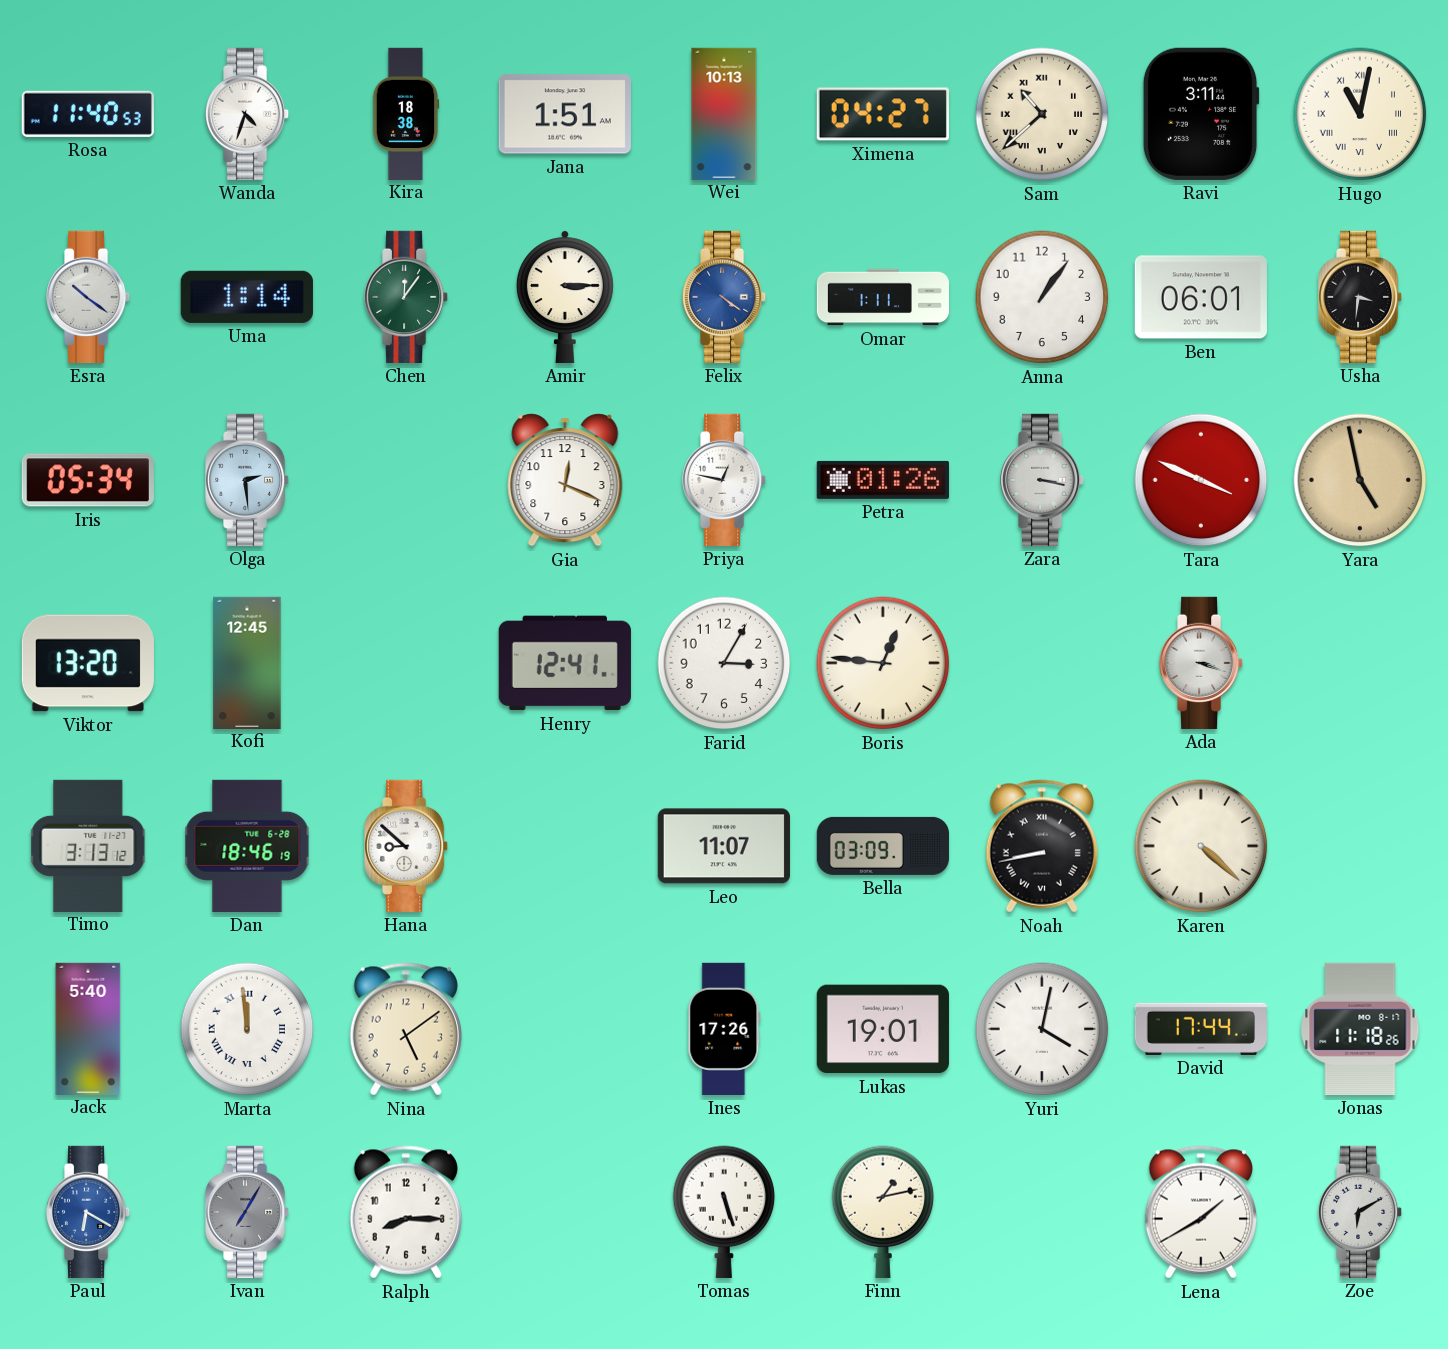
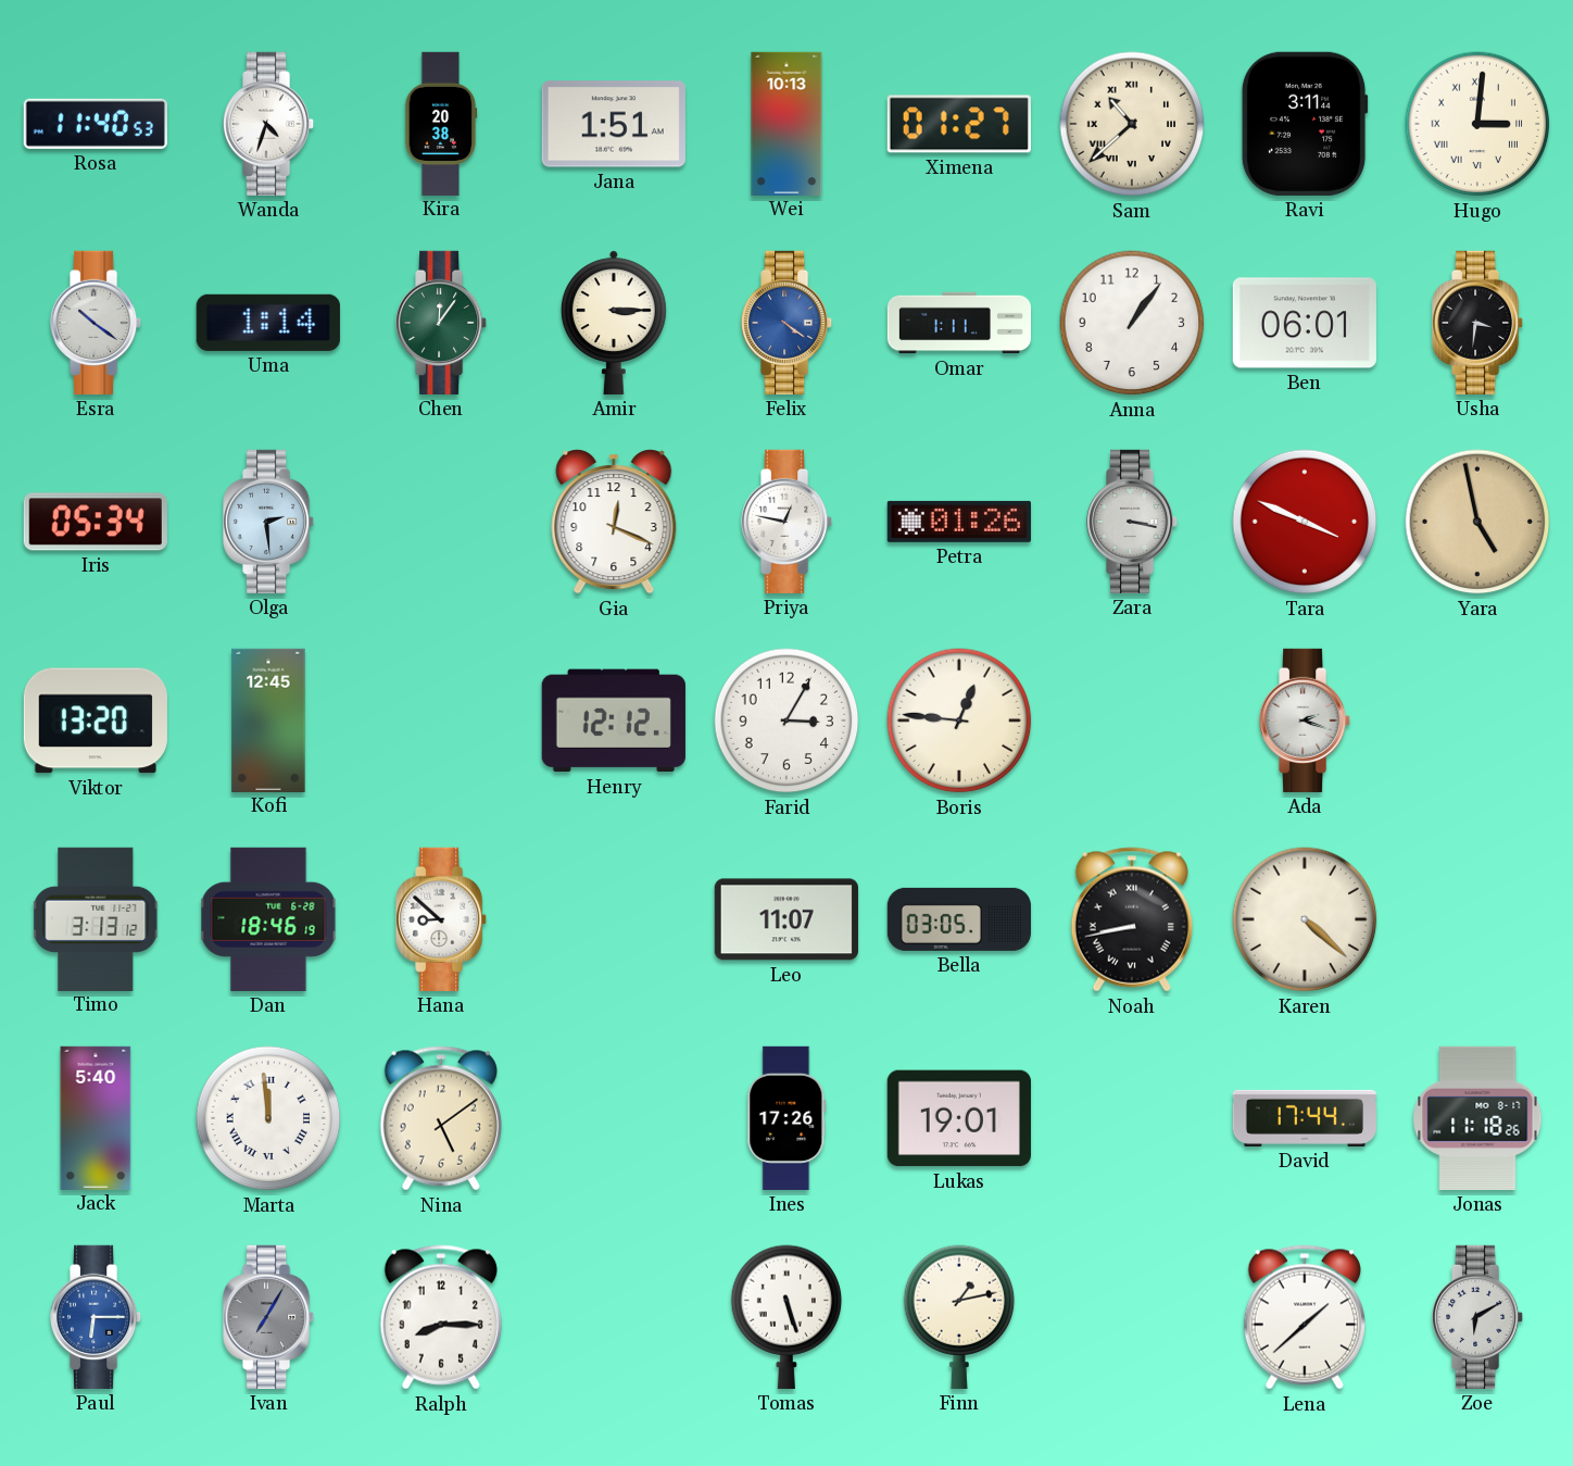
Kira: 18:38 -> 20:38
Ximena: 04:27 -> 01:27
Hugo: 11:02 -> 3:01
Henry: 12:41 -> 12:12
Ada: 3:18 -> 2:18
Bella: 03:09 -> 03:05
Yuri: 4:02 -> none
Paul: 6:20 -> 6:15
Lena: 1:40 -> 1:38
